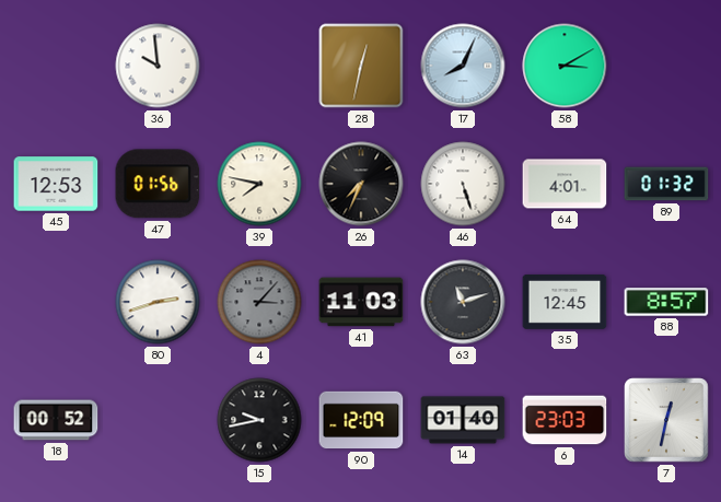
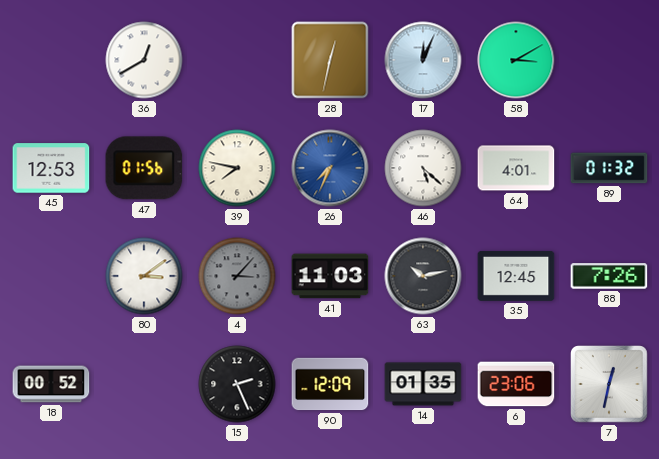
36: 9:59 -> 12:40
17: 8:04 -> 12:04
26 dial: black -> blue
46: 5:27 -> 5:22
80: 2:42 -> 3:09
63: 11:12 -> 10:13
88: 8:57 -> 7:26
15: 9:43 -> 2:26
14: 01:40 -> 01:35
6: 23:03 -> 23:06
